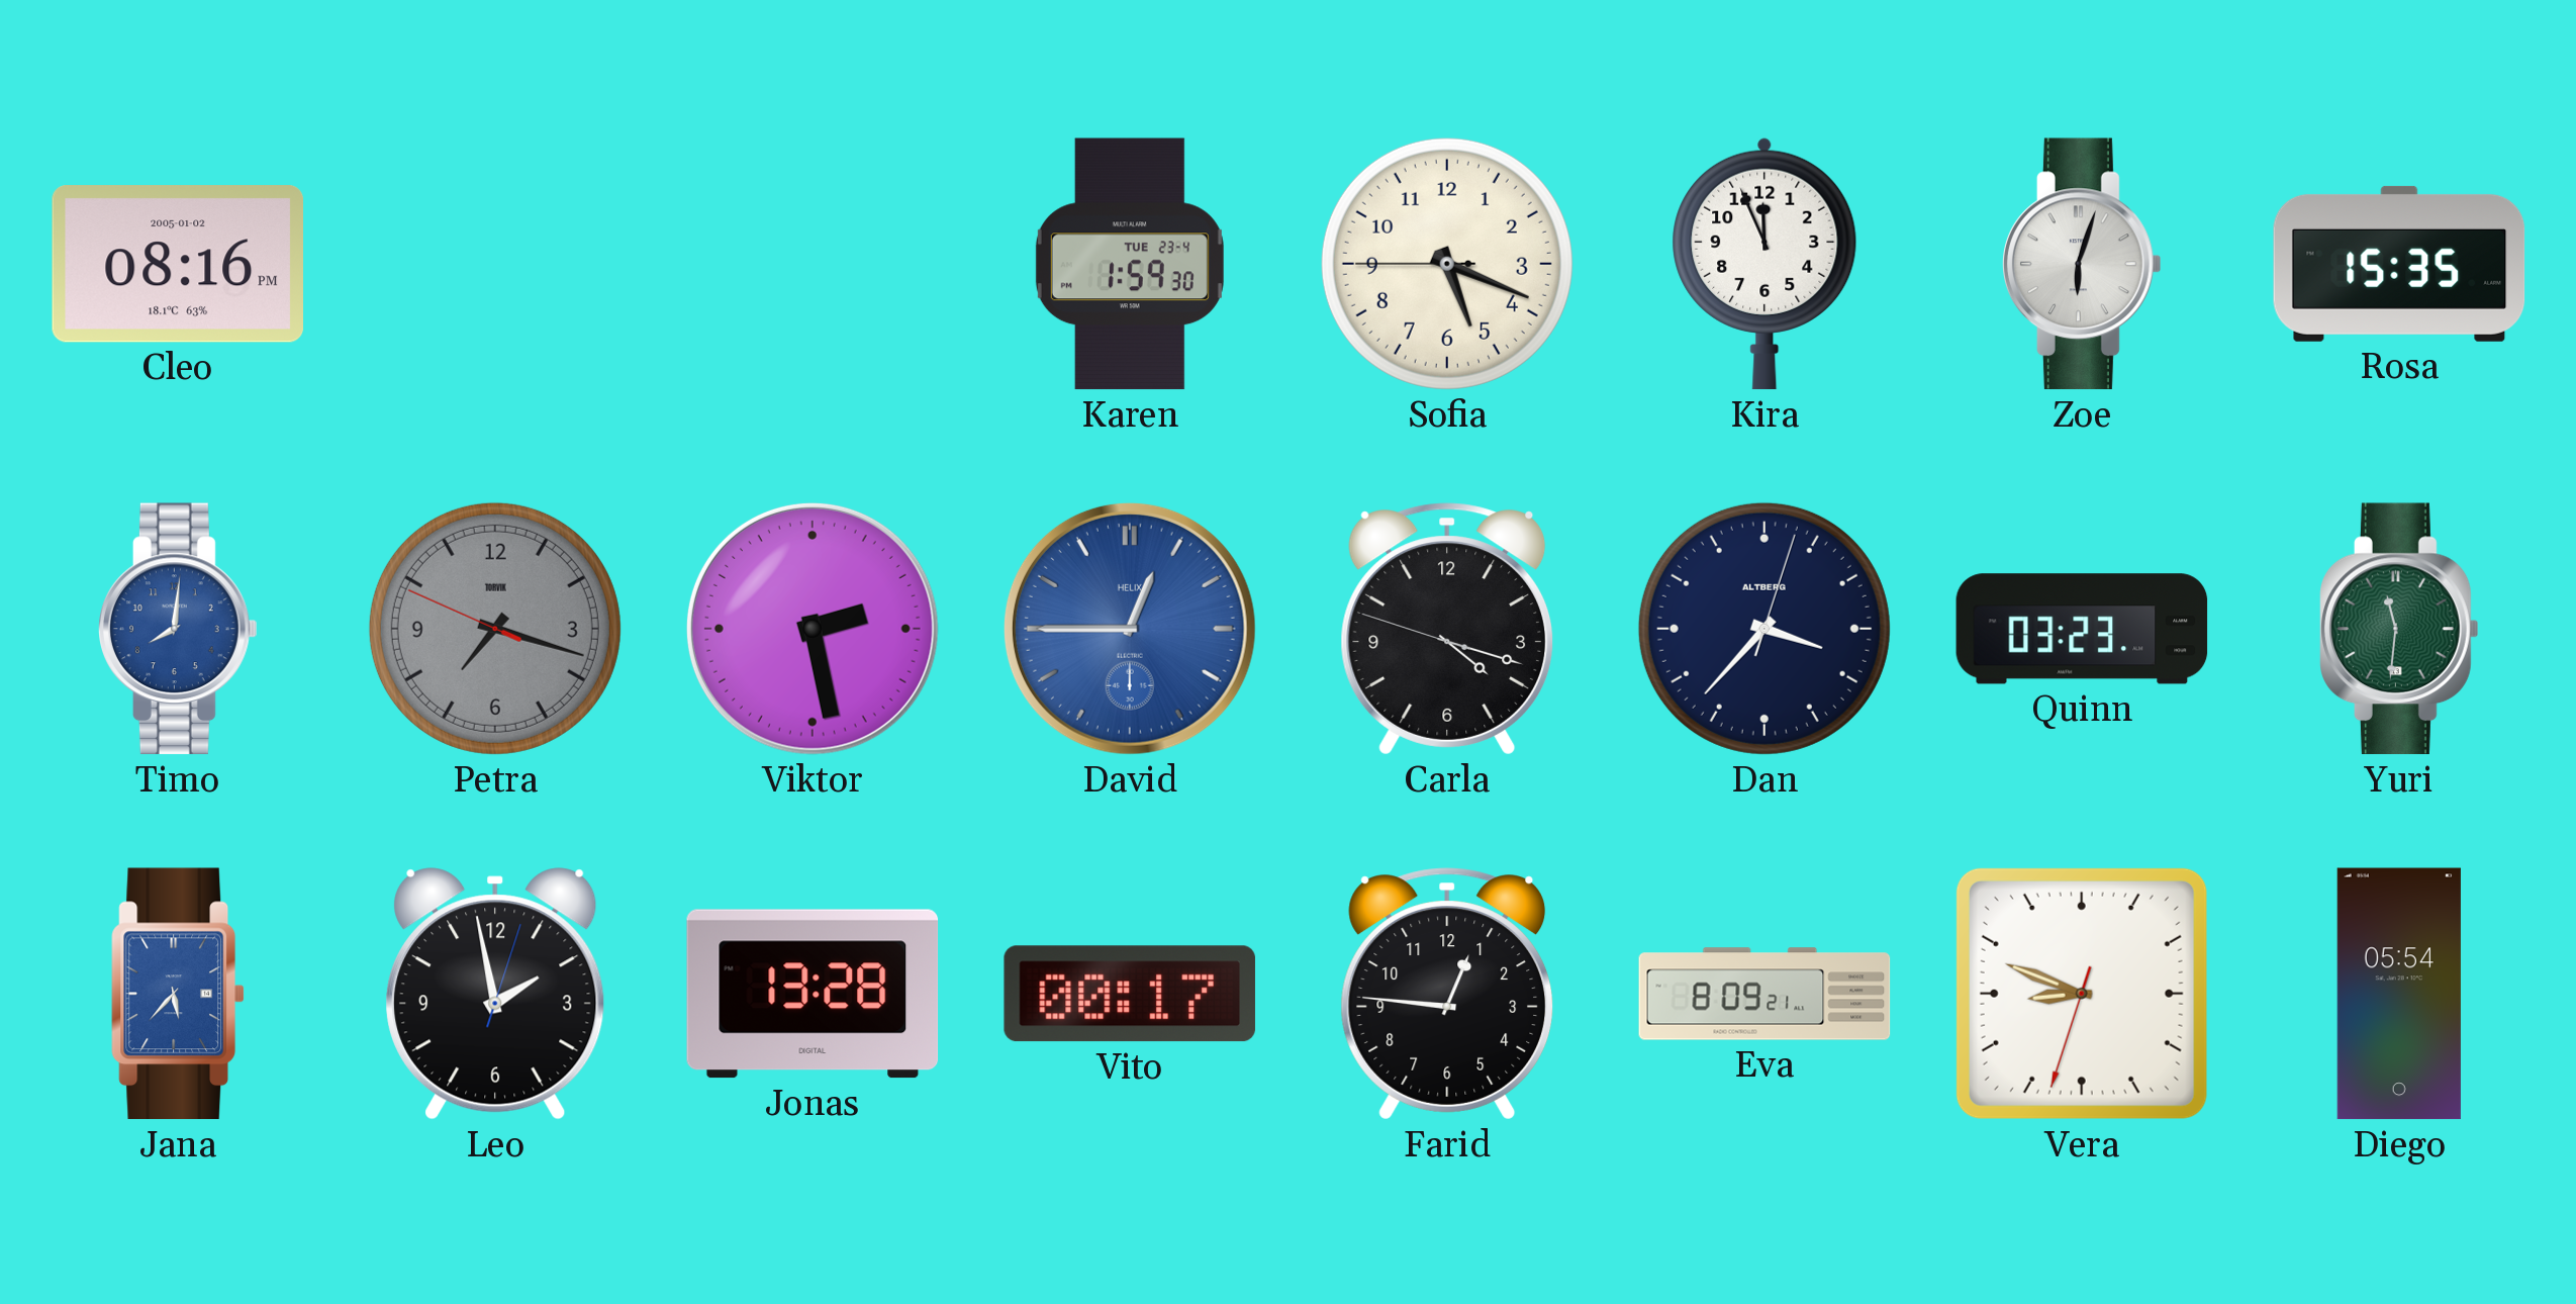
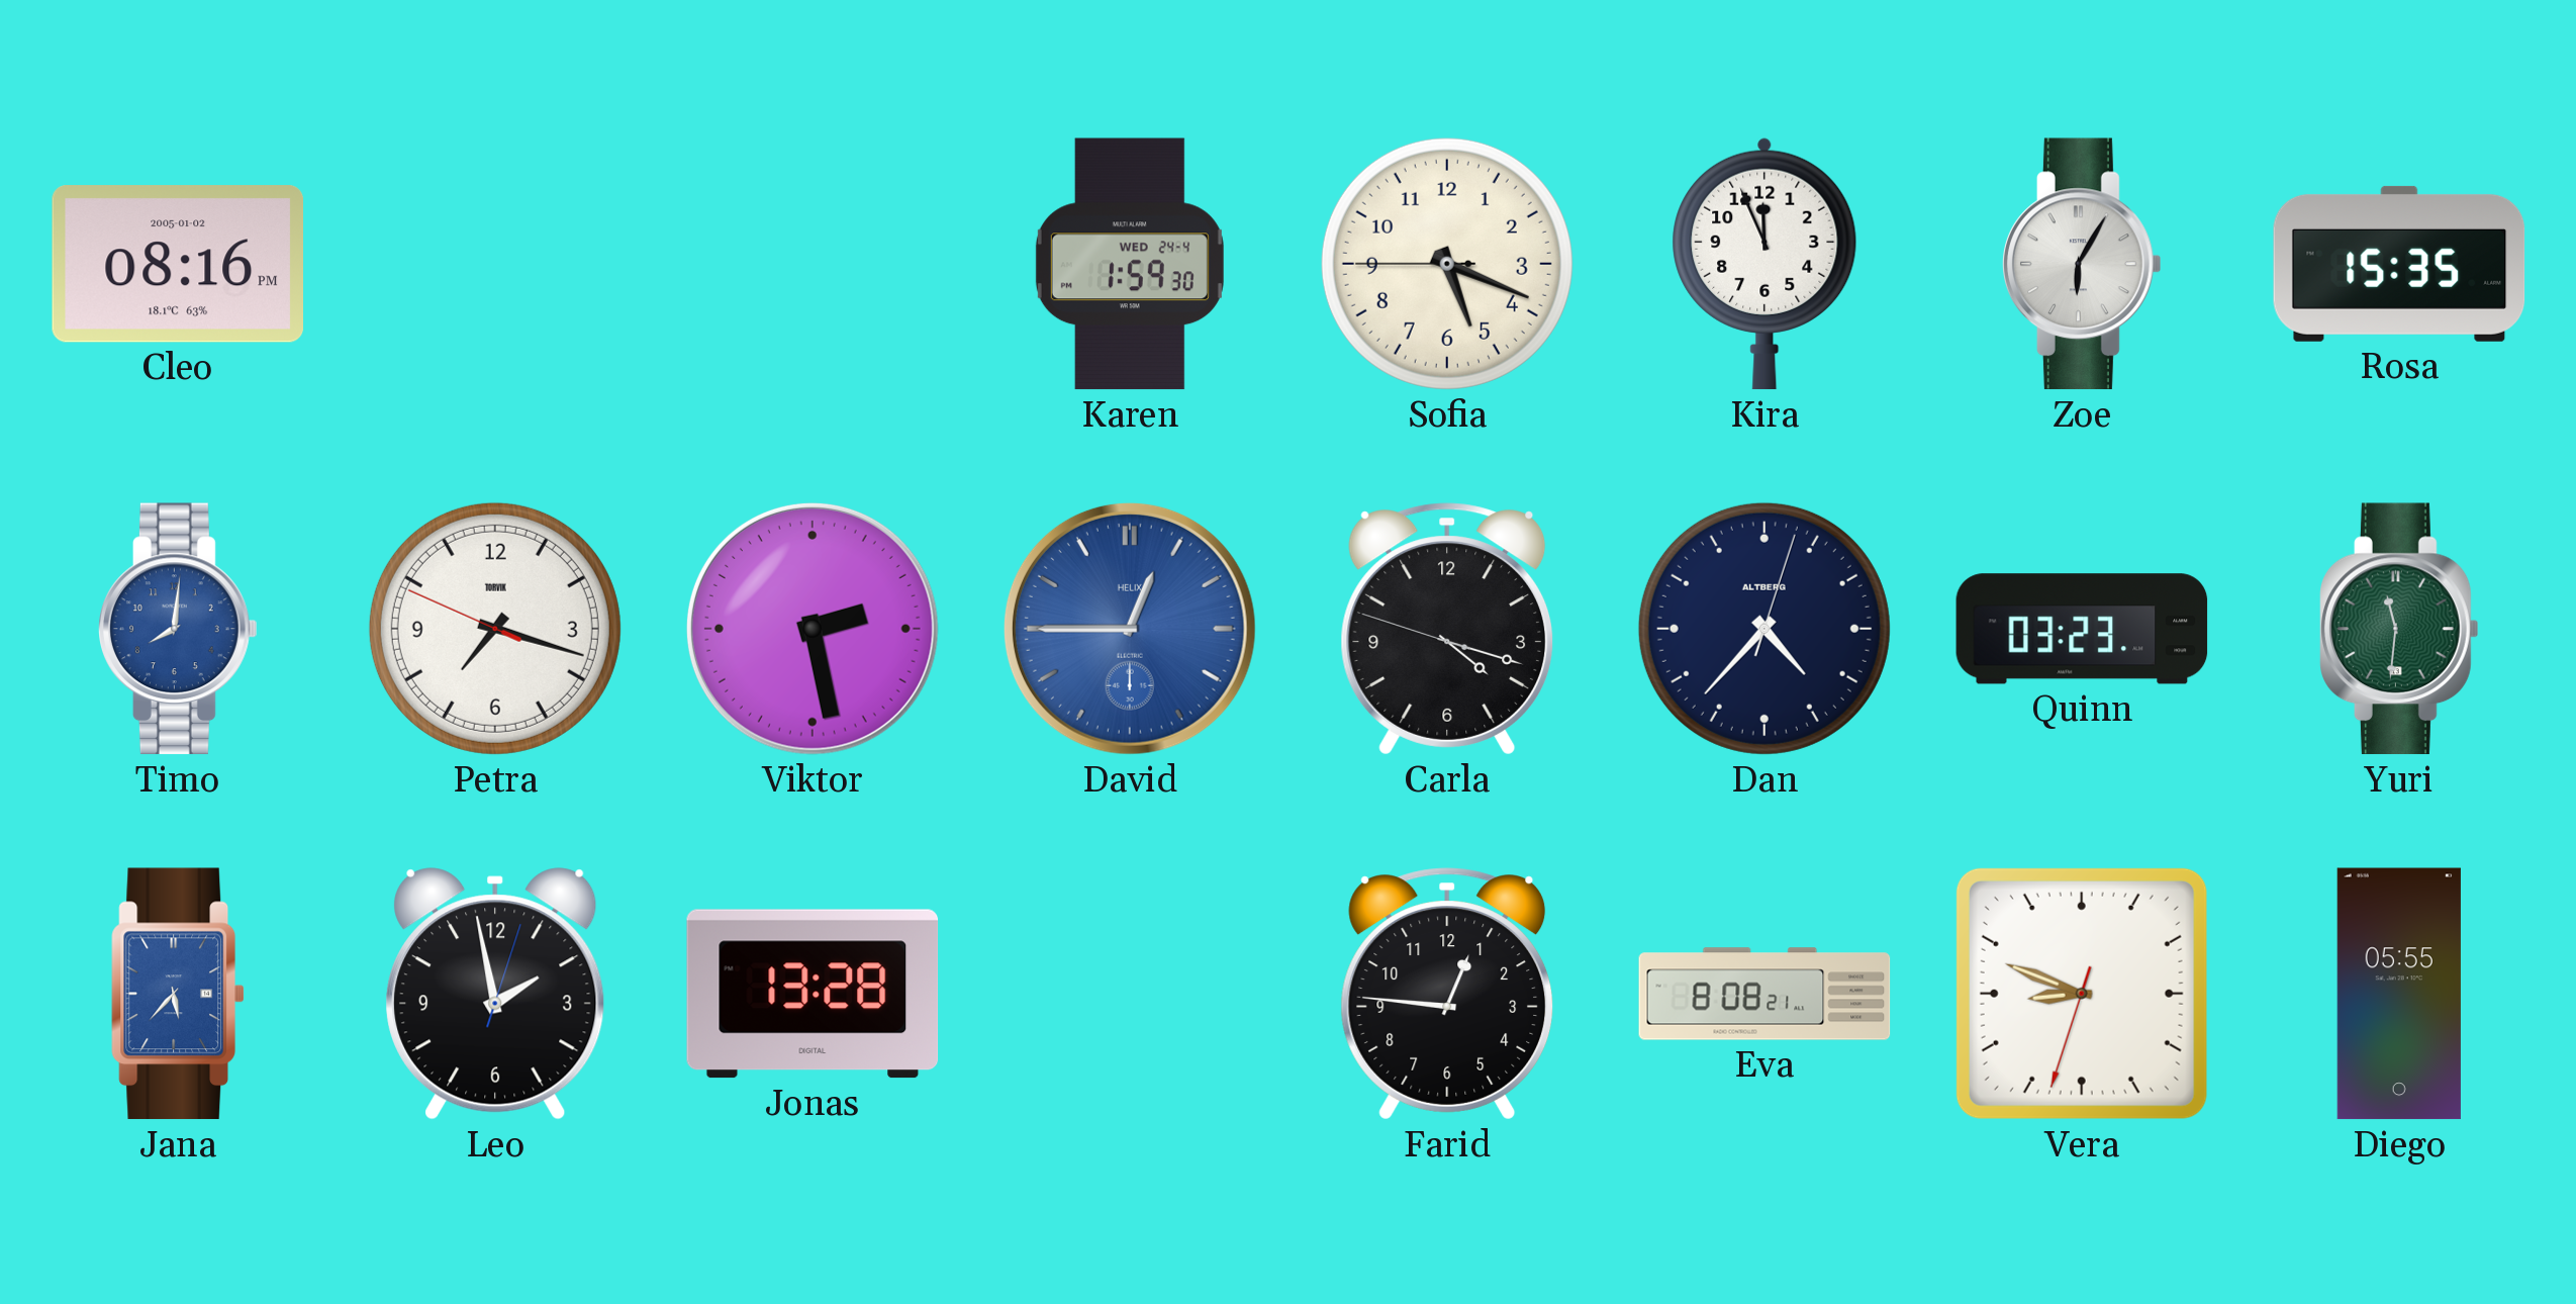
Karen date: TUE 23-4 -> WED 24-4
Zoe: 6:03 -> 6:05
Petra dial: grey -> white
Dan: 3:37 -> 4:37
Vito: 00:17 -> none
Eva: 8:09 -> 8:08
Diego: 05:54 -> 05:55
